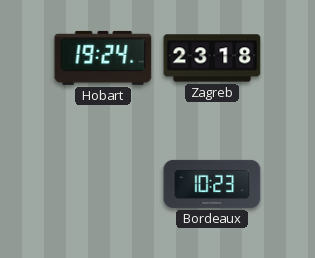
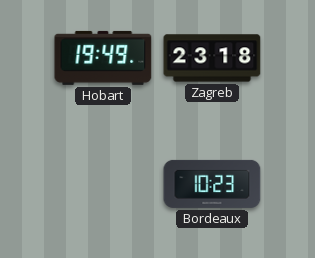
Hobart: 19:24 -> 19:49
